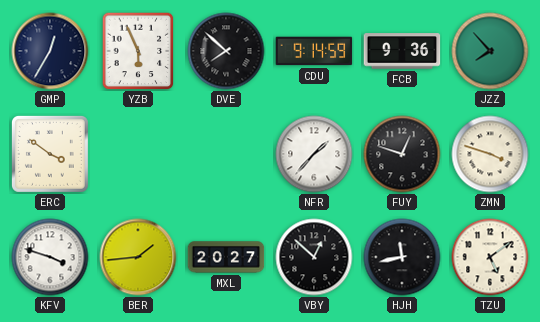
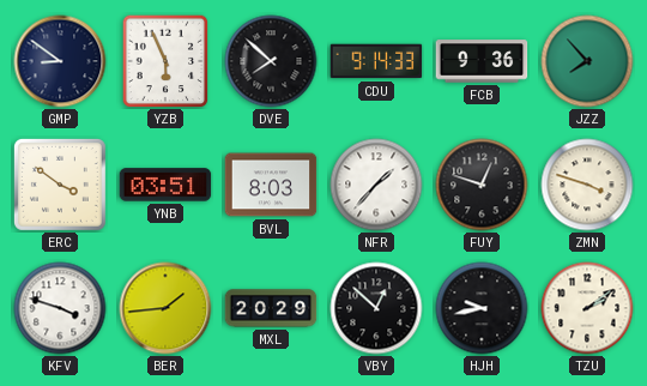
GMP: 12:35 -> 8:51
CDU: 9:14:59 -> 9:14:33
YNB: none -> 03:51
BVL: none -> 8:03
MXL: 20:27 -> 20:29
HJH: 11:43 -> 9:43
TZU: 5:09 -> 2:09
